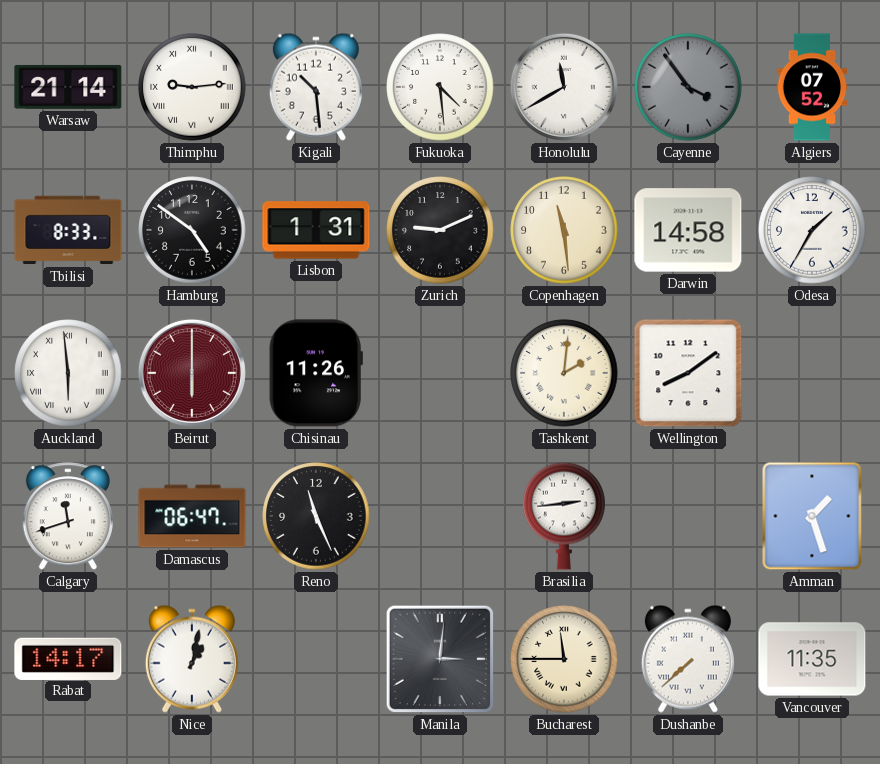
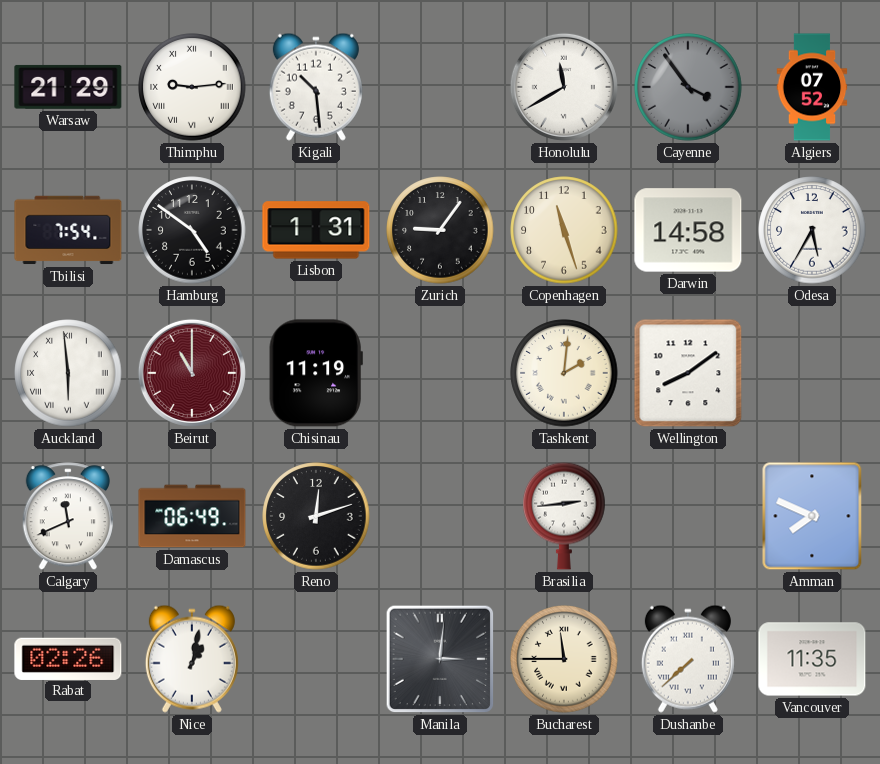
Warsaw: 21:14 -> 21:29
Fukuoka: 4:29 -> none
Tbilisi: 8:33 -> 7:54
Zurich: 9:11 -> 9:06
Copenhagen: 11:29 -> 11:27
Odesa: 1:35 -> 5:35
Beirut: 6:00 -> 11:00
Chisinau: 11:26 -> 11:19
Calgary: 11:42 -> 11:41
Damascus: 06:47 -> 06:49
Reno: 11:26 -> 12:12
Amman: 1:27 -> 7:49
Rabat: 14:17 -> 02:26
